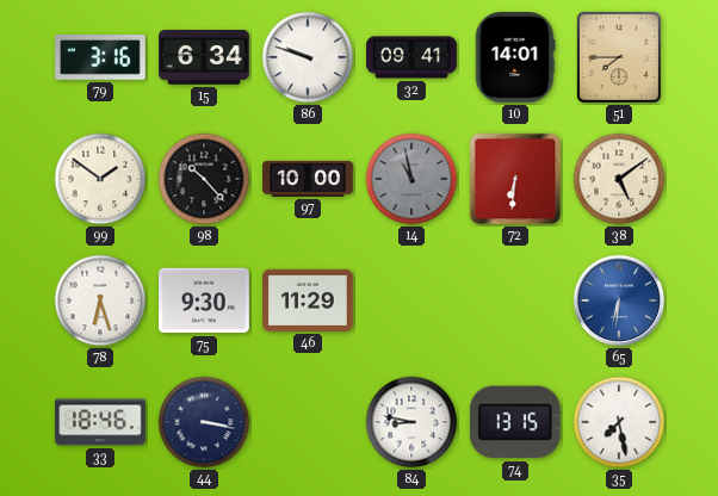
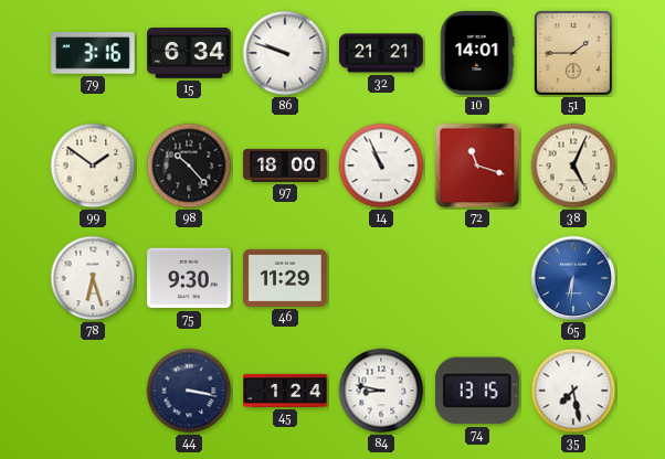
32: 09:41 -> 21:21
51: 7:45 -> 1:45
97: 10:00 -> 18:00
14: 10:58 -> 10:56
14 dial: grey -> white
72: 6:31 -> 11:18
38: 5:09 -> 5:04
33: 18:46 -> none
45: none -> 1:24
